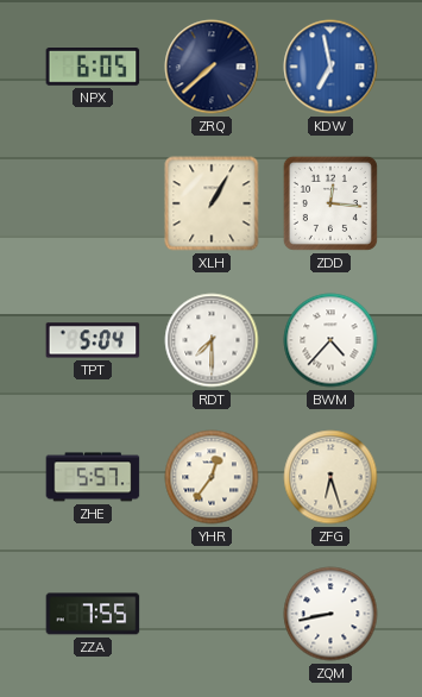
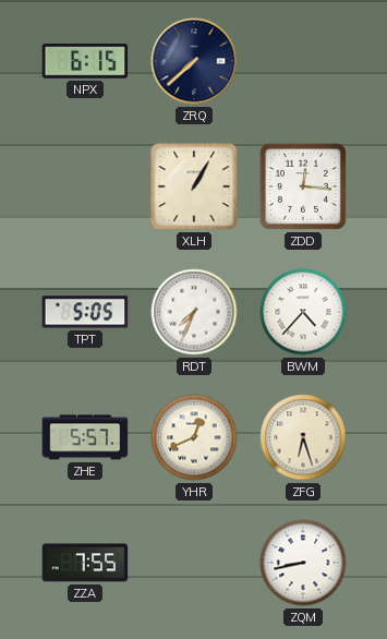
NPX: 6:05 -> 6:15
KDW: 6:58 -> none
TPT: 5:04 -> 5:05
RDT: 7:30 -> 7:34
YHR: 12:36 -> 12:41
